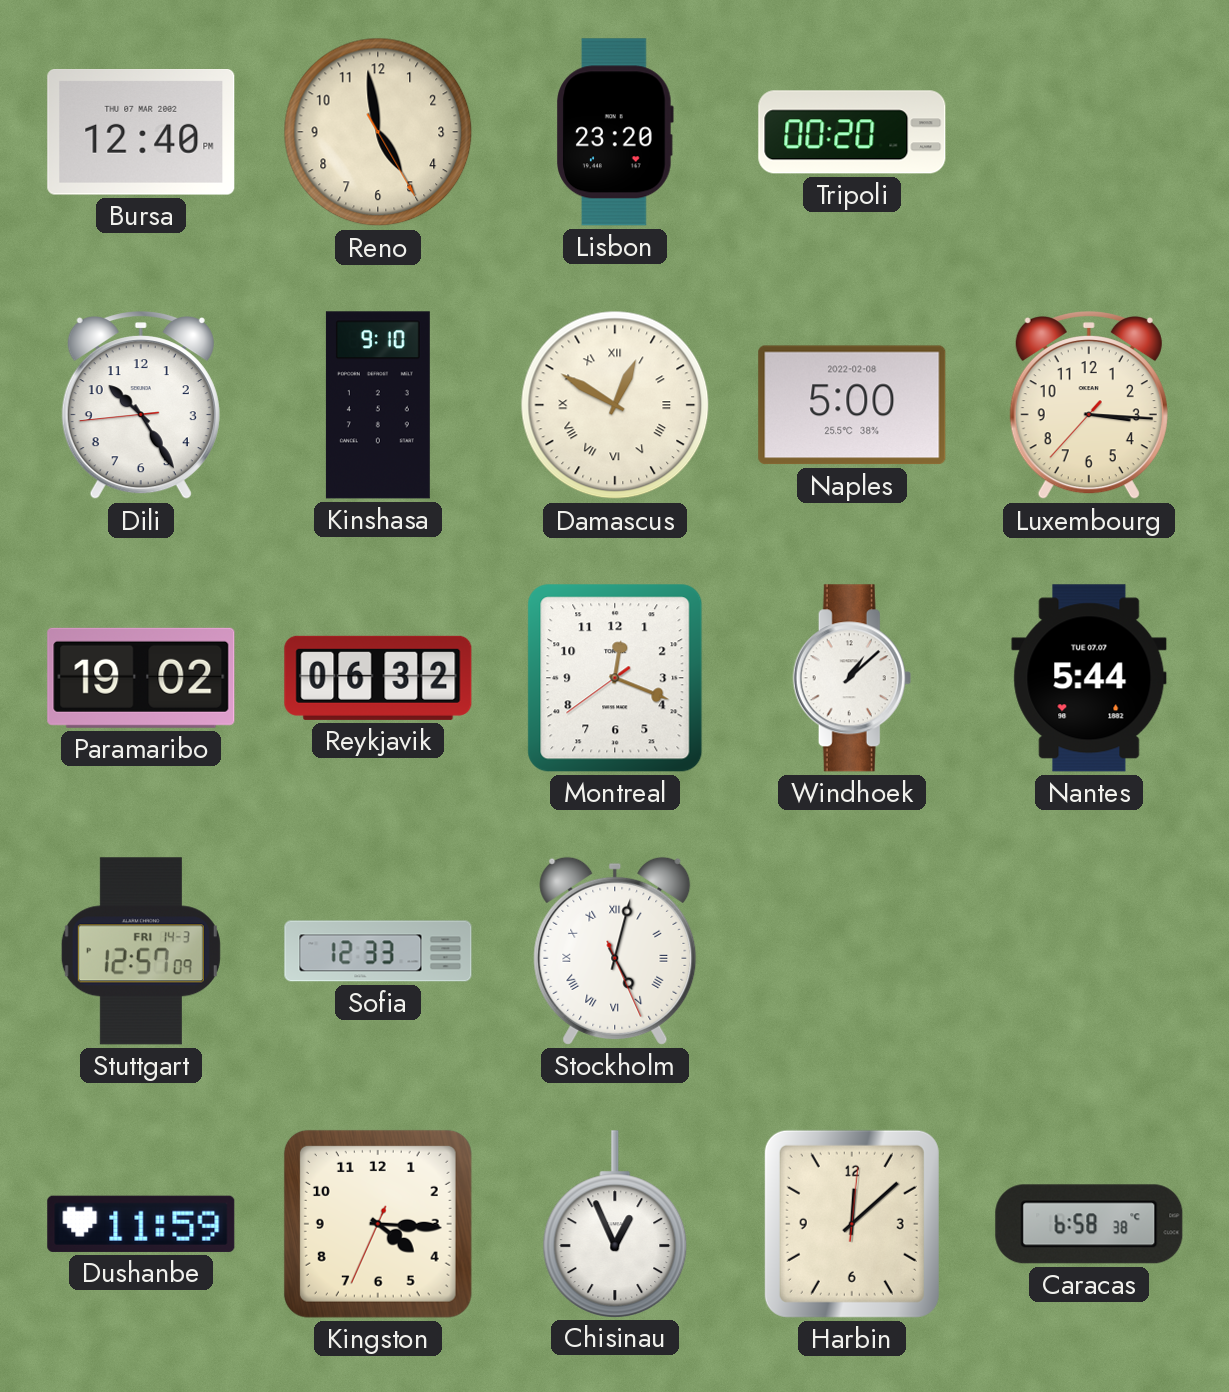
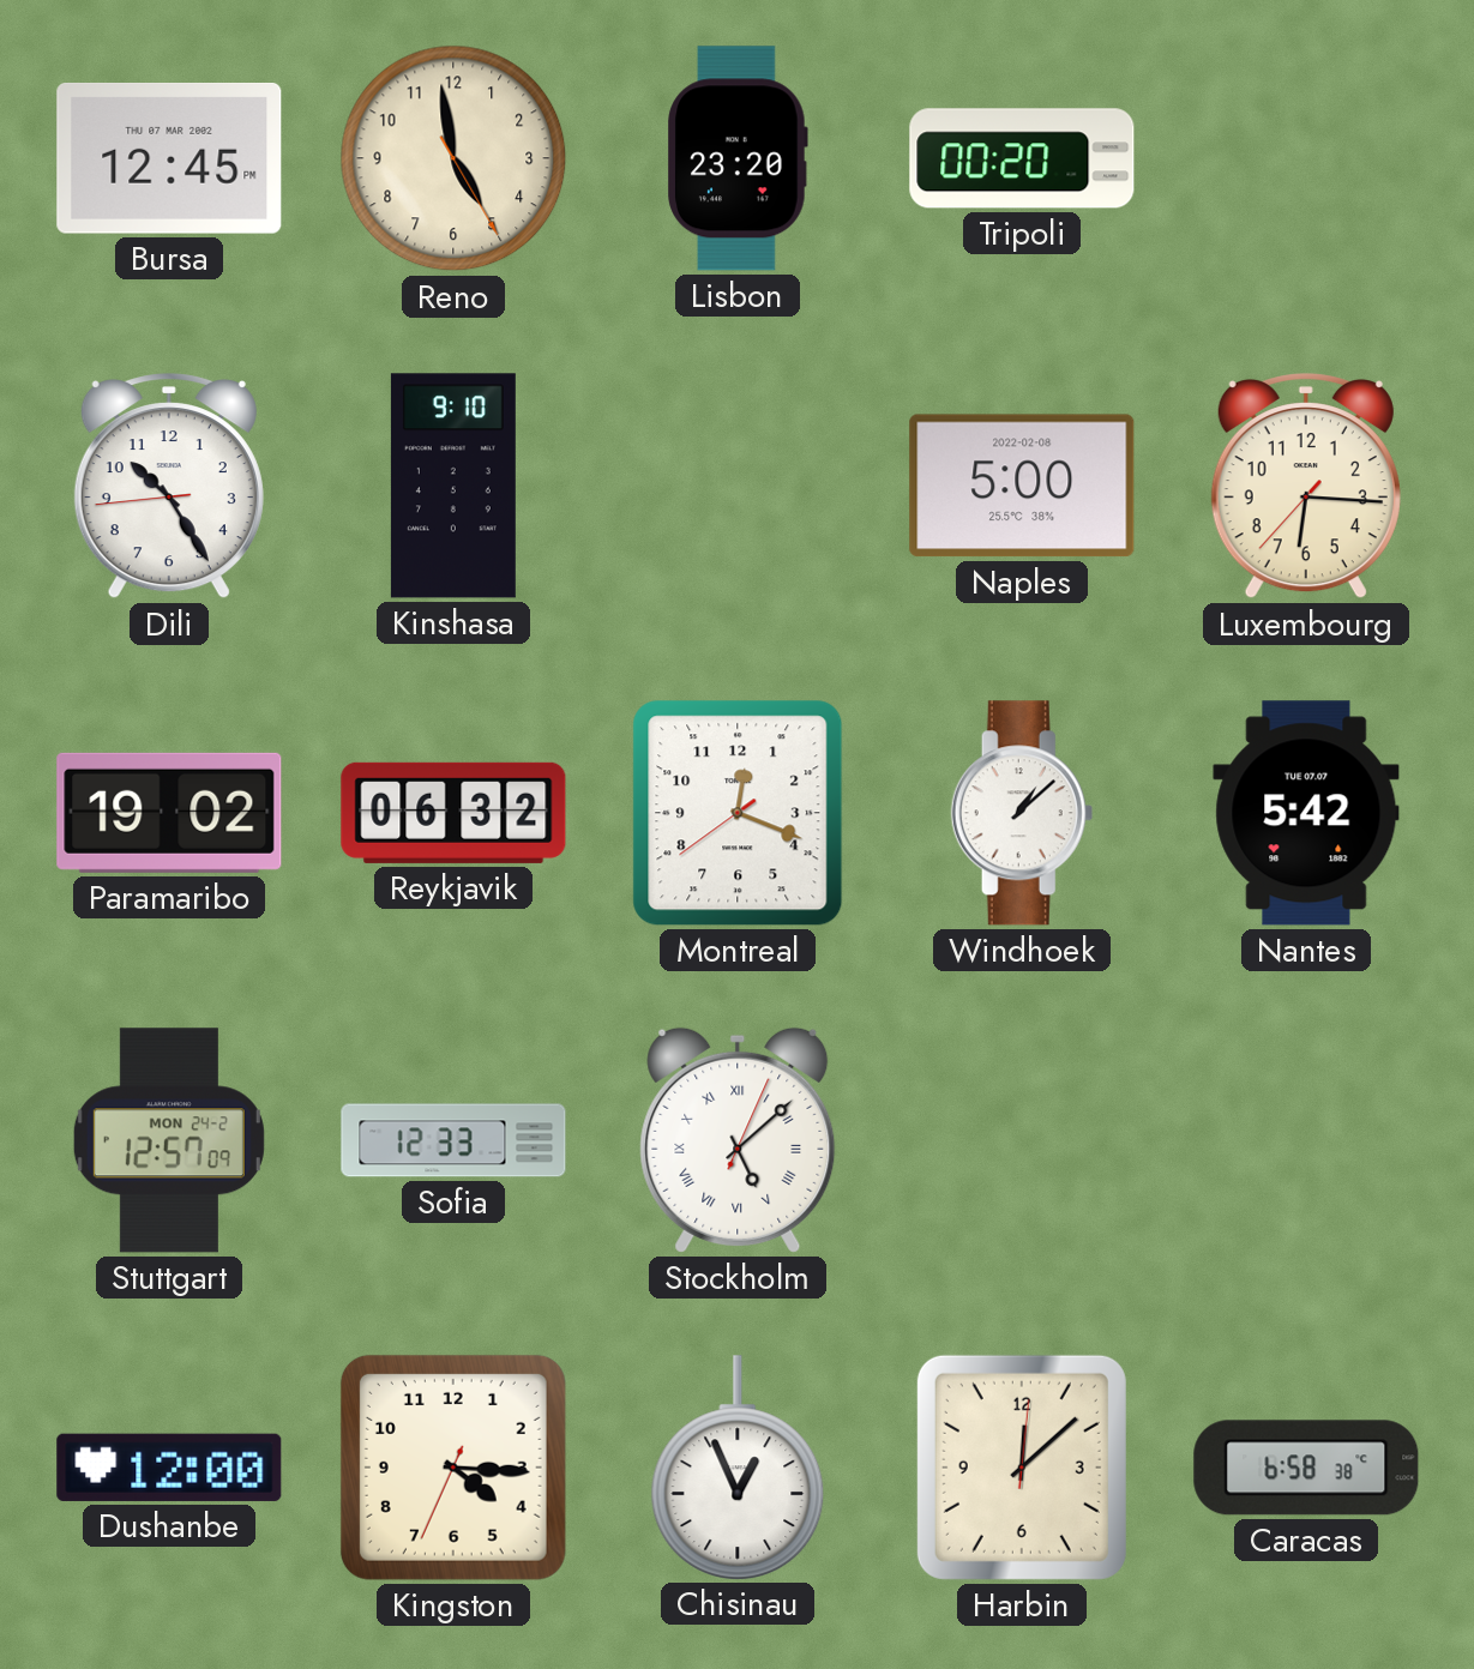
Bursa: 12:40 -> 12:45
Damascus: 12:50 -> none
Luxembourg: 3:15 -> 6:15
Nantes: 5:44 -> 5:42
Stuttgart date: FRI 14-3 -> MON 24-2
Stockholm: 5:02 -> 5:08
Dushanbe: 11:59 -> 12:00
